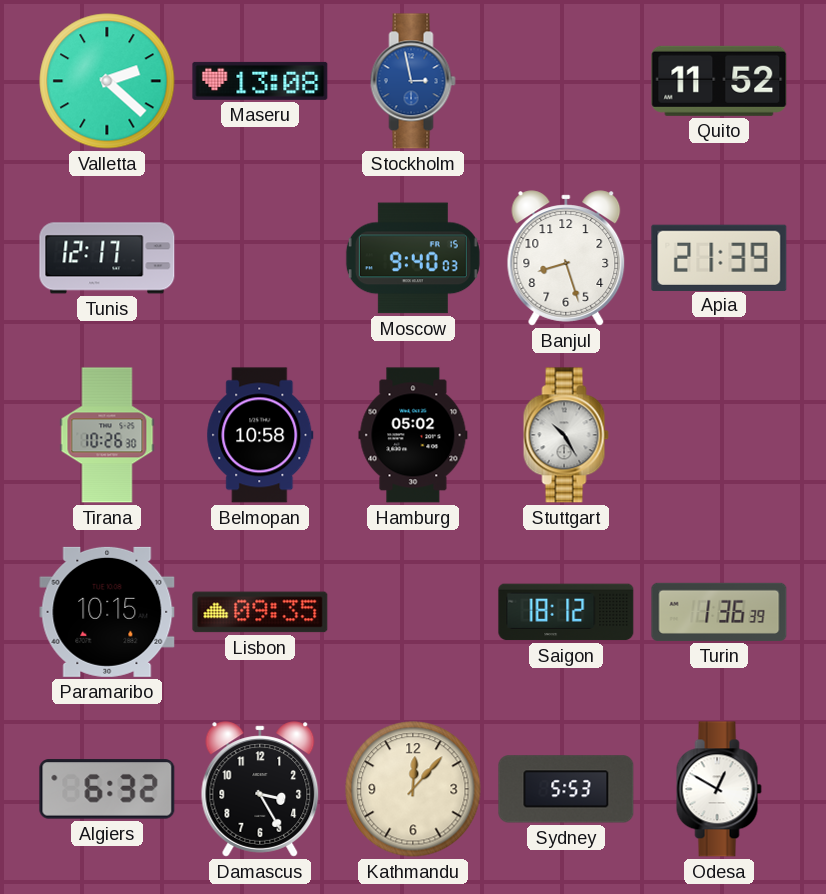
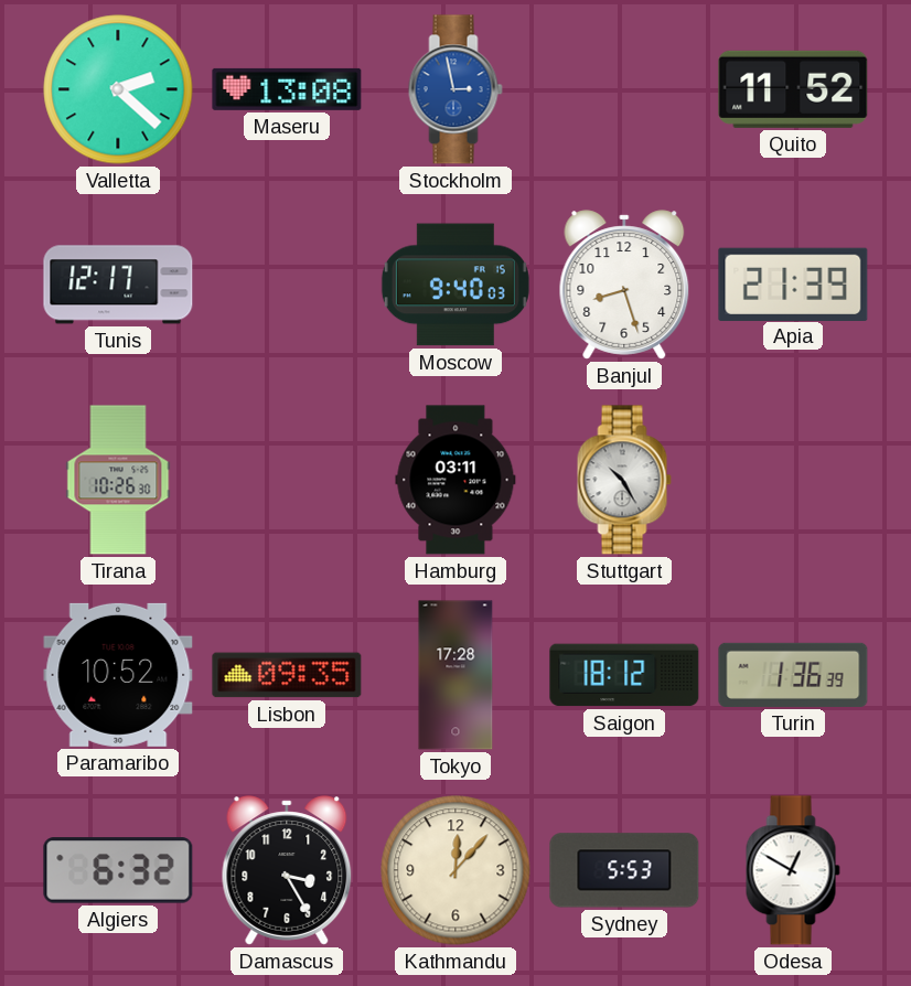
Belmopan: 10:58 -> none
Hamburg: 05:02 -> 03:11
Paramaribo: 10:15 -> 10:52
Tokyo: none -> 17:28
